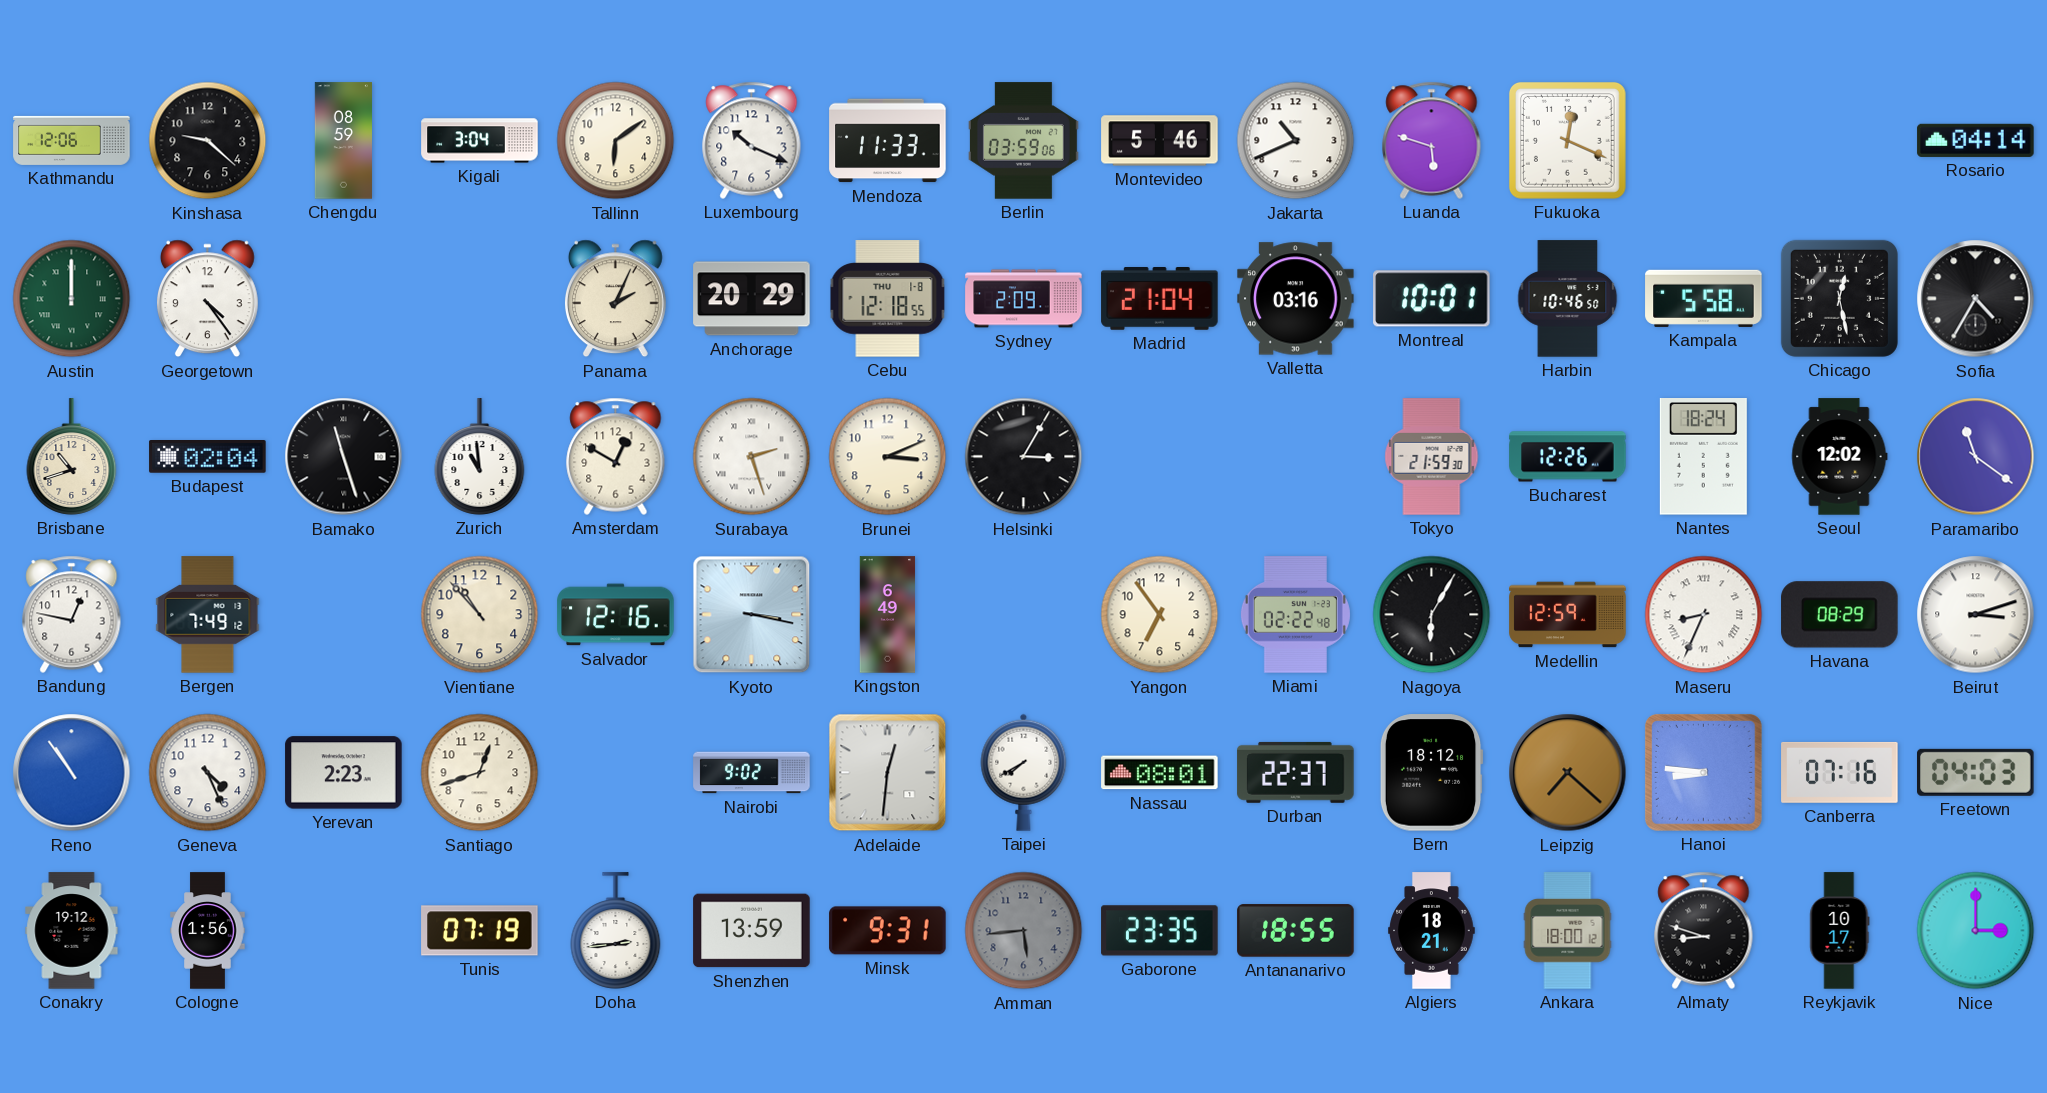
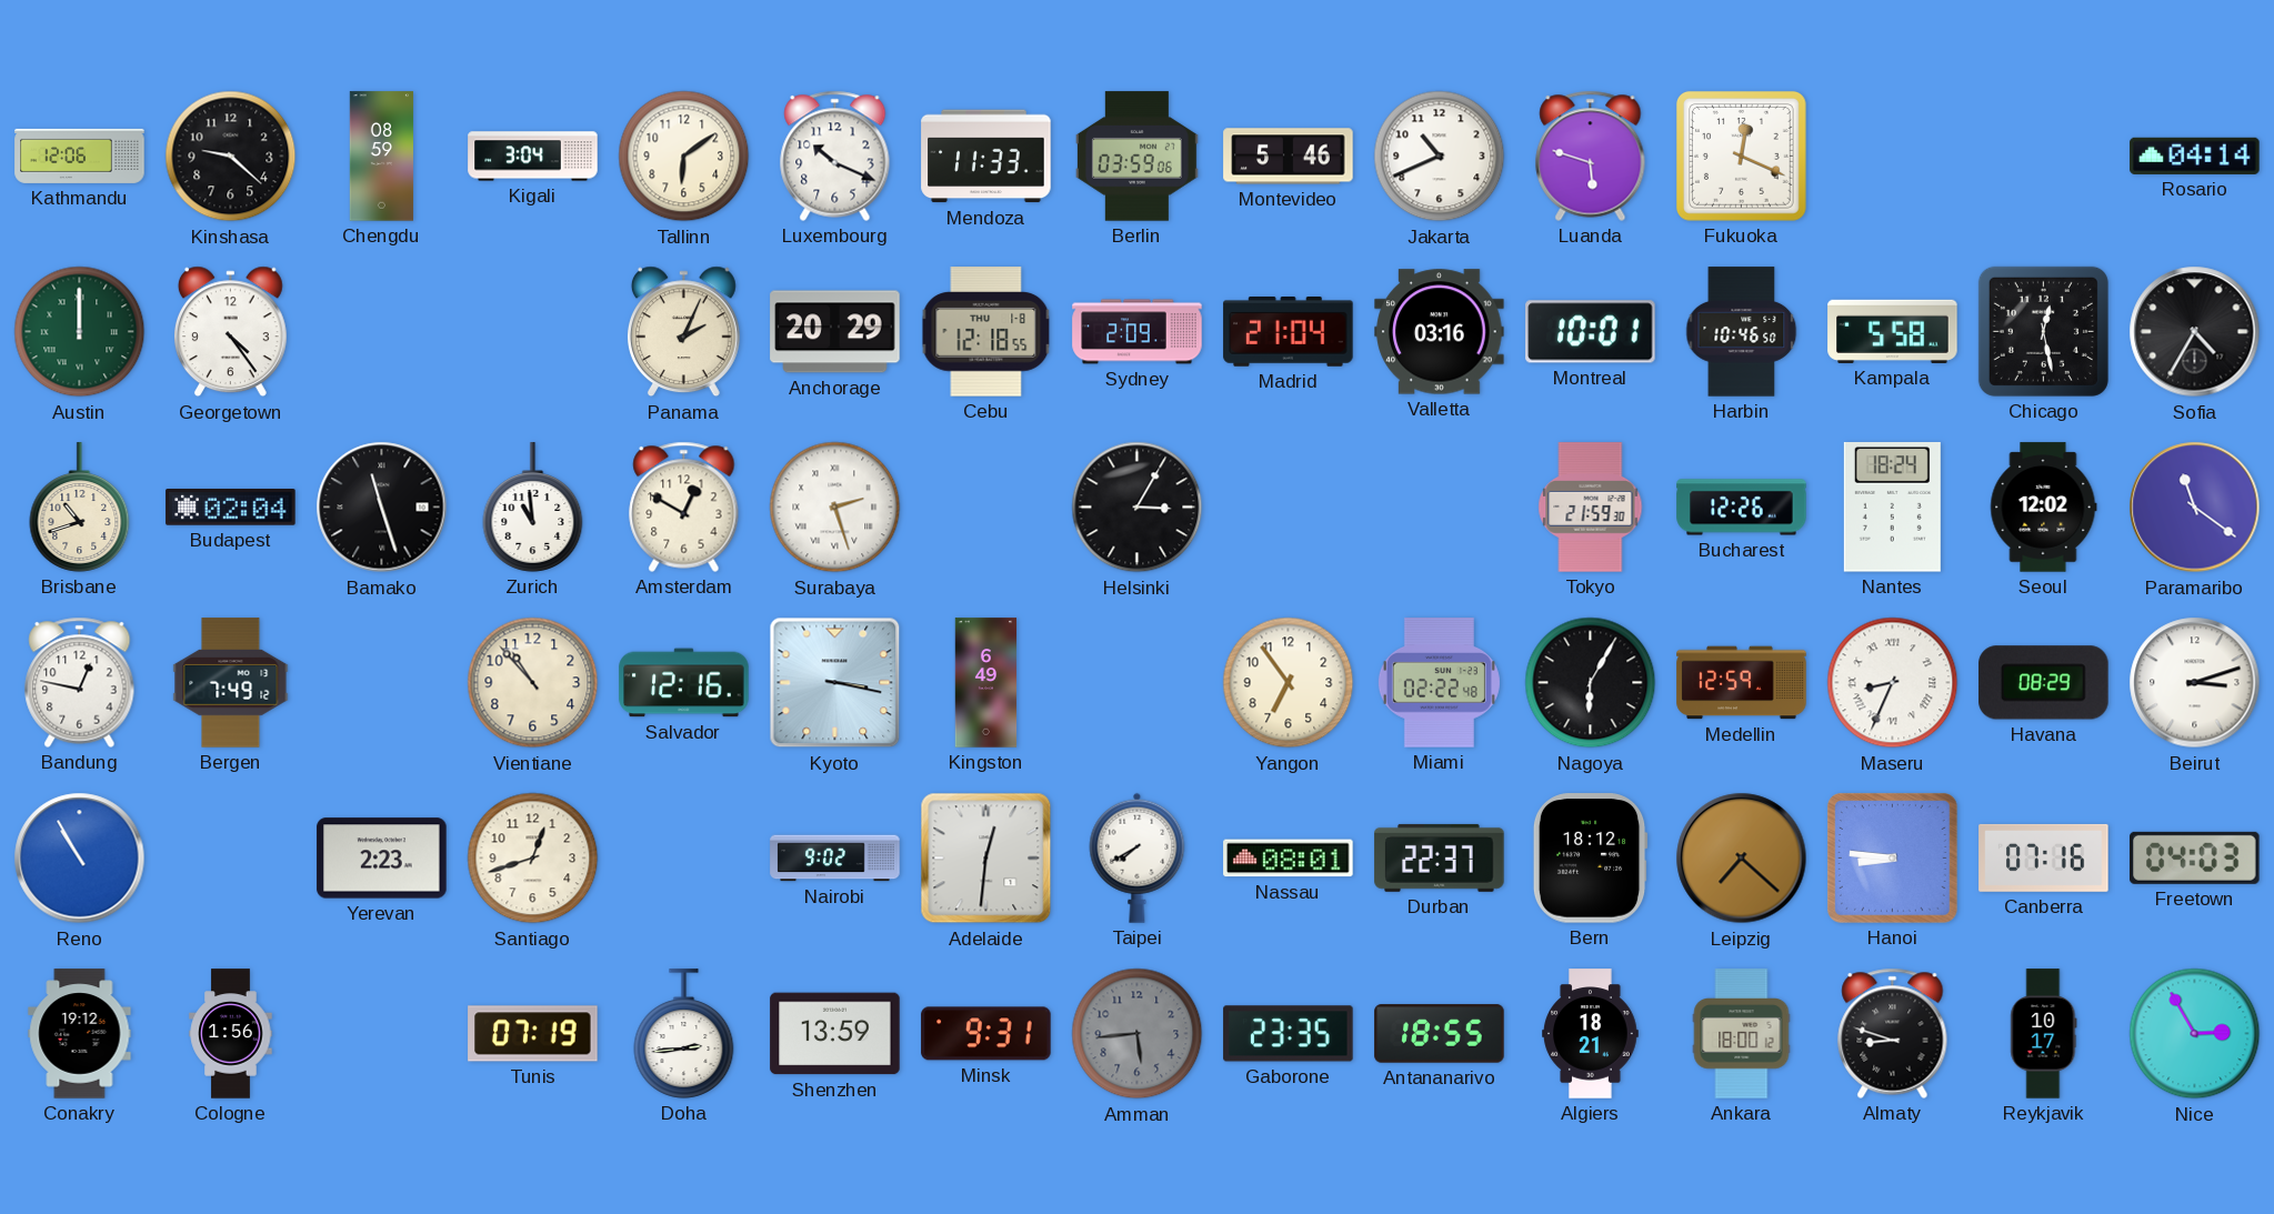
Brunei: 3:11 -> none
Reno: 10:54 -> 10:55
Geneva: 4:26 -> none
Nice: 3:00 -> 2:55
